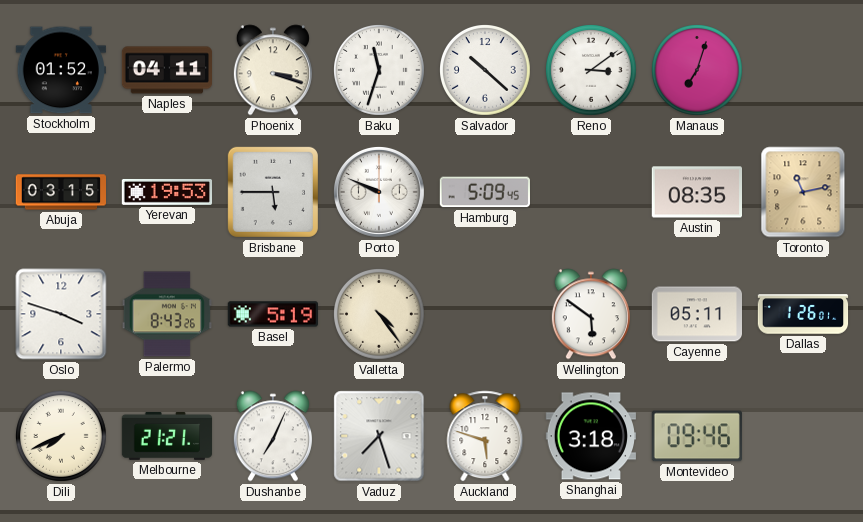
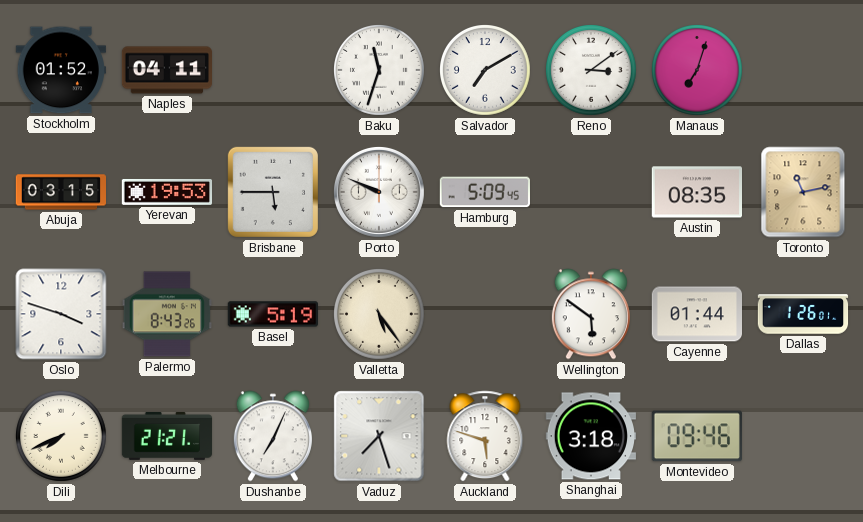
Phoenix: 3:18 -> none
Salvador: 10:22 -> 7:10
Valletta: 4:24 -> 5:24
Cayenne: 05:11 -> 01:44
